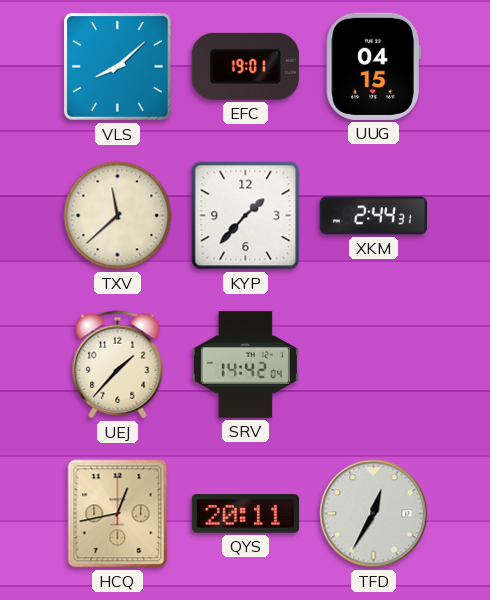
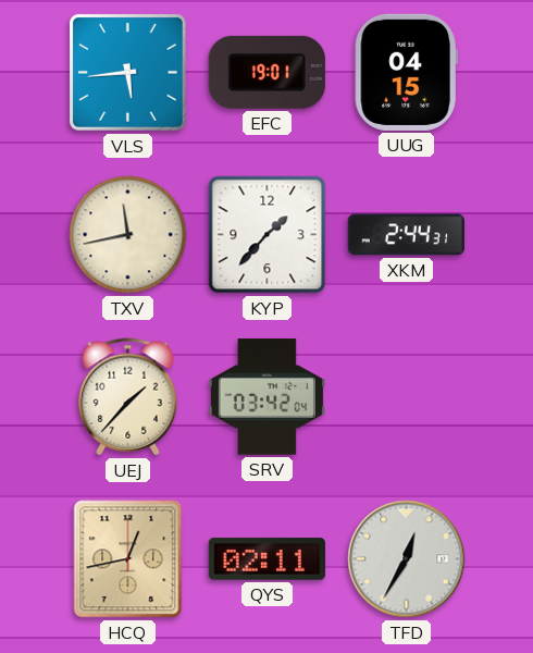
VLS: 8:08 -> 5:44
TXV: 11:38 -> 11:43
SRV: 14:42 -> 03:42
QYS: 20:11 -> 02:11
